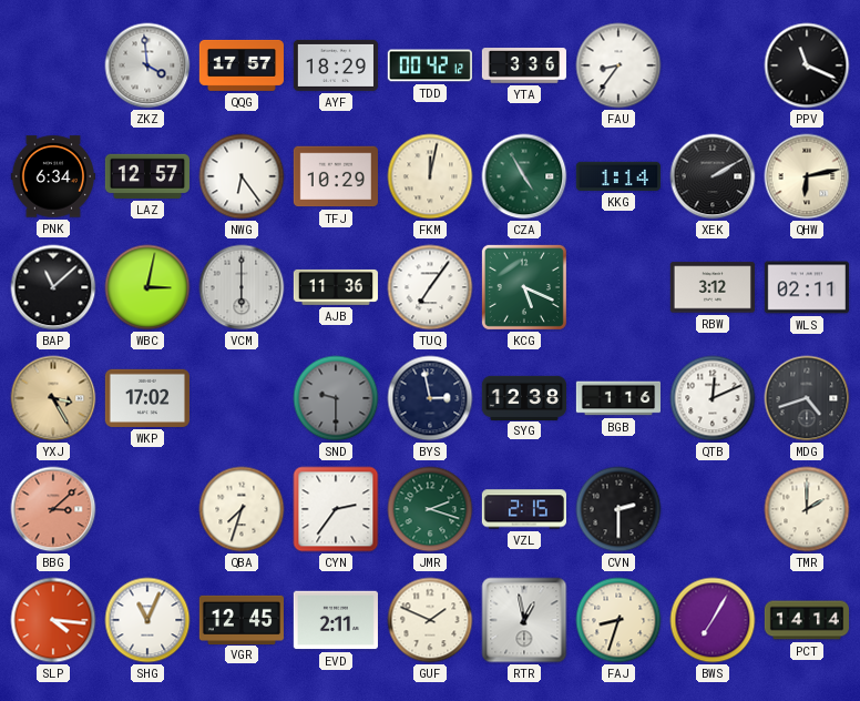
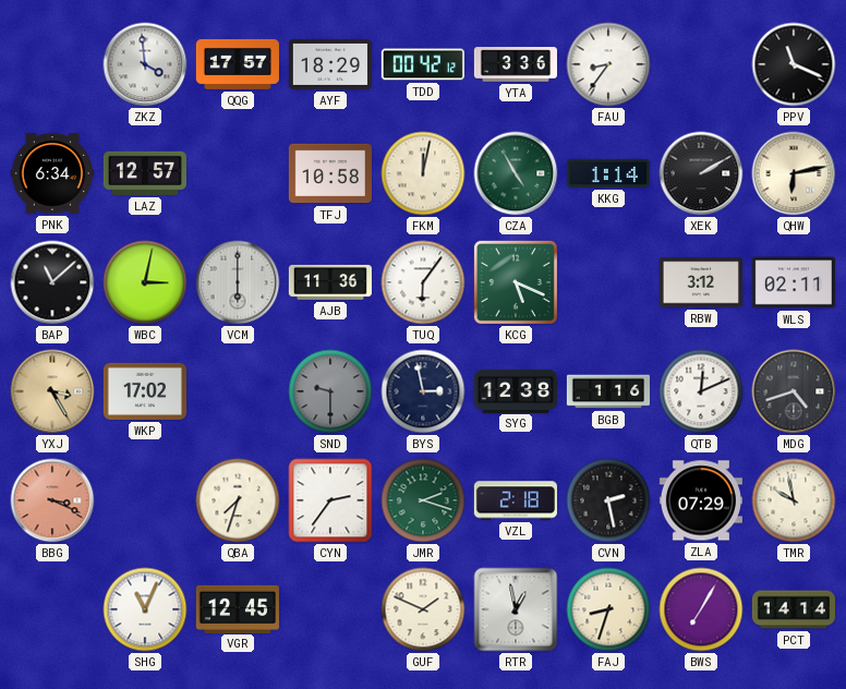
NWG: 6:24 -> none
TFJ: 10:29 -> 10:58
TUQ: 7:06 -> 6:06
BBG: 3:08 -> 3:19
VZL: 2:15 -> 2:18
CVN: 2:30 -> 2:28
ZLA: none -> 07:29
TMR: 2:00 -> 9:58
SLP: 4:16 -> none
EVD: 2:11 -> none
